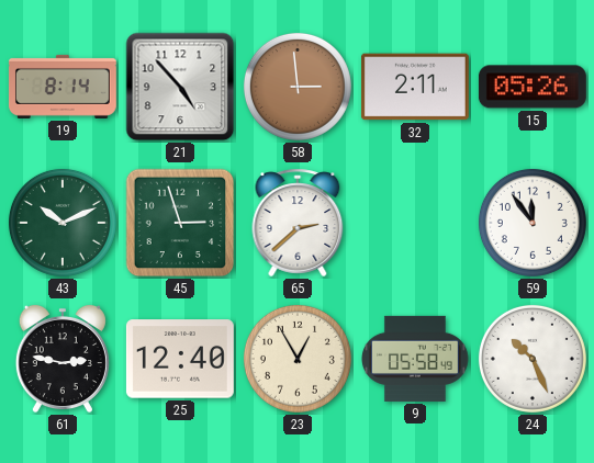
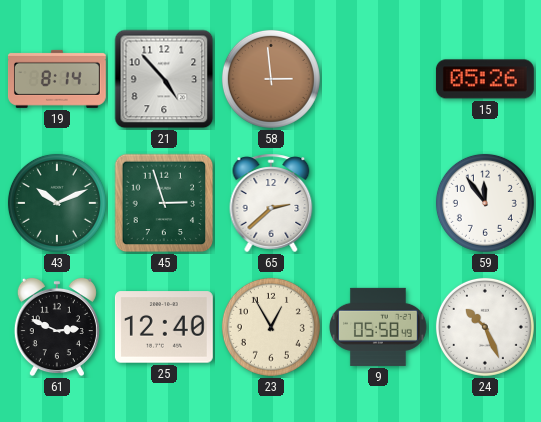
32: 2:11 -> none
61: 2:47 -> 2:49
